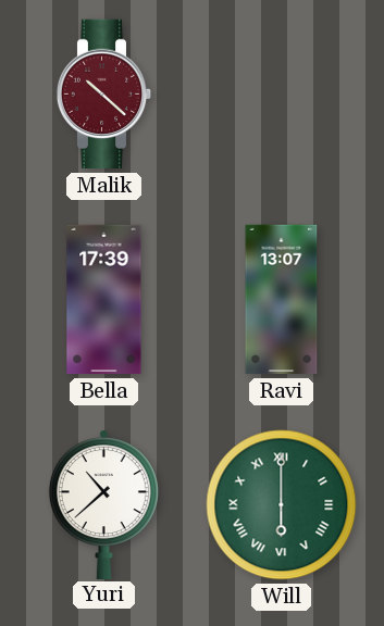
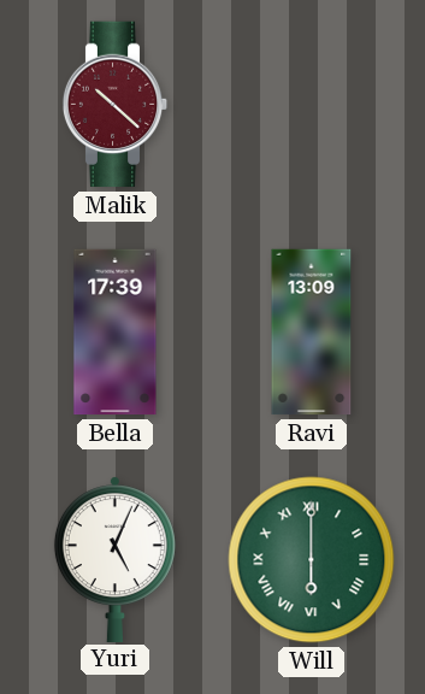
Ravi: 13:07 -> 13:09
Yuri: 10:38 -> 5:04
